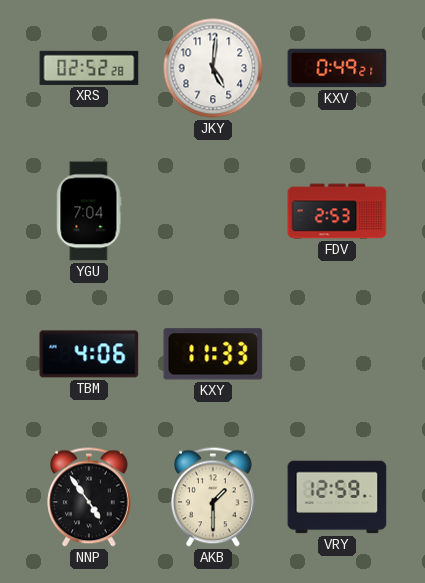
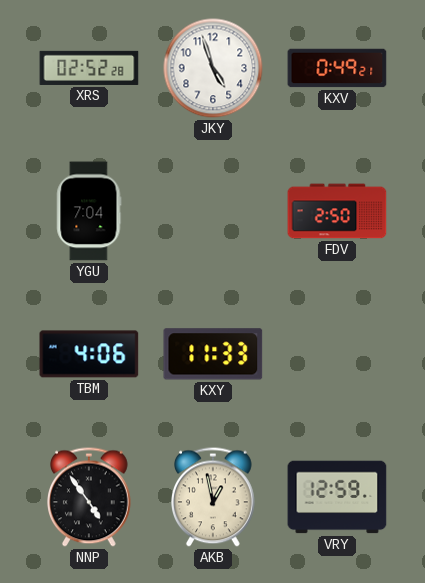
JKY: 5:01 -> 4:57
FDV: 2:53 -> 2:50
AKB: 1:30 -> 12:58
